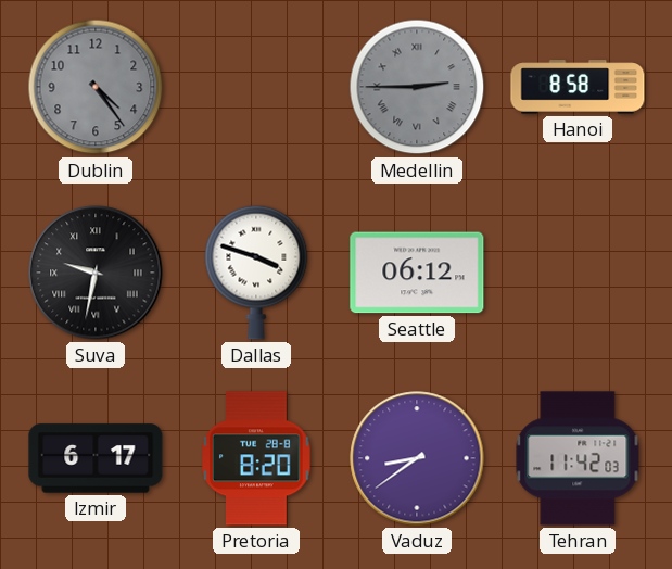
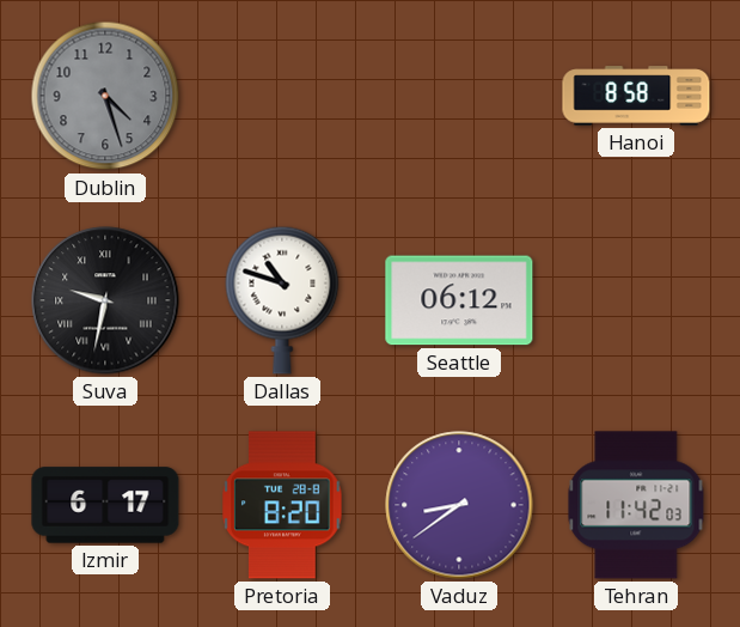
Dublin: 4:24 -> 4:27
Medellin: 2:45 -> none
Dallas: 3:48 -> 10:48
